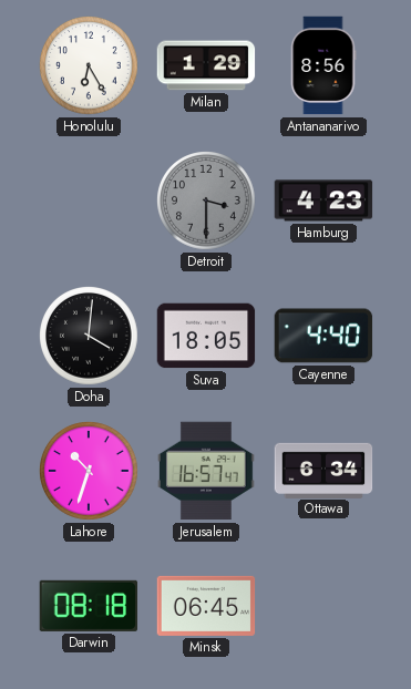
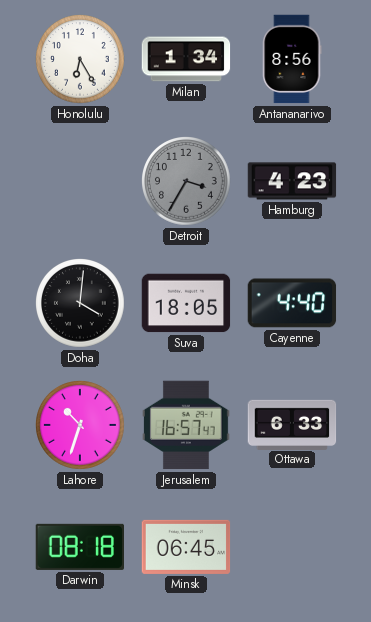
Milan: 1:29 -> 1:34
Detroit: 3:30 -> 3:35
Ottawa: 6:34 -> 6:33
